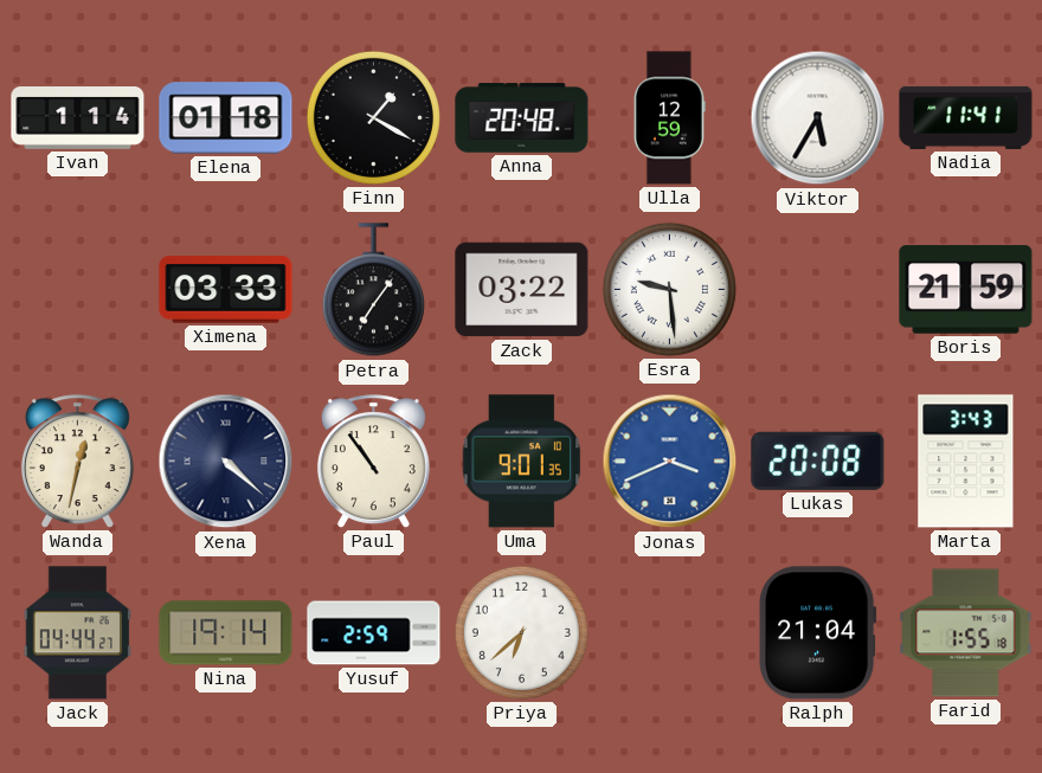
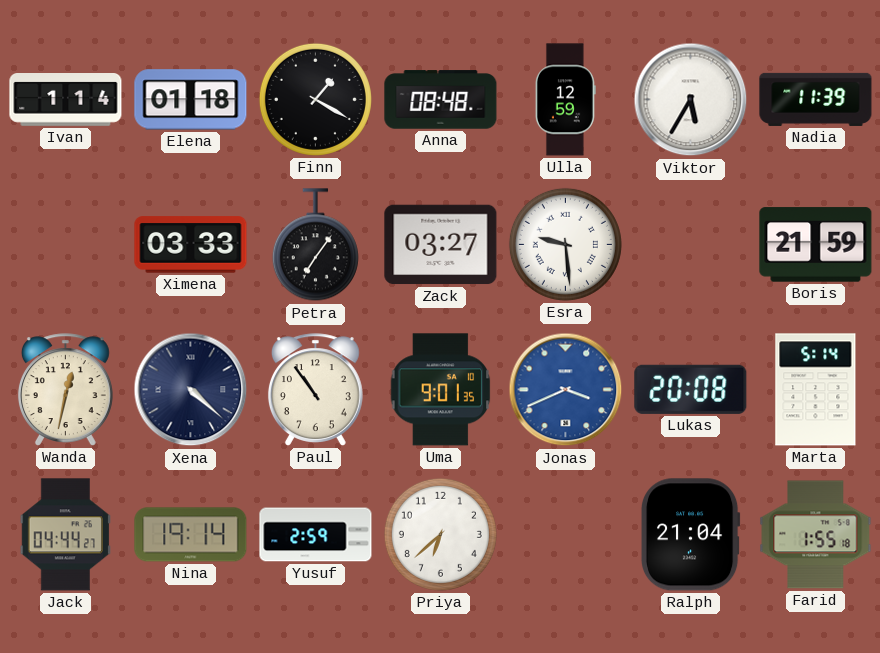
Anna: 20:48 -> 08:48
Nadia: 11:41 -> 11:39
Zack: 03:22 -> 03:27
Marta: 3:43 -> 5:14
